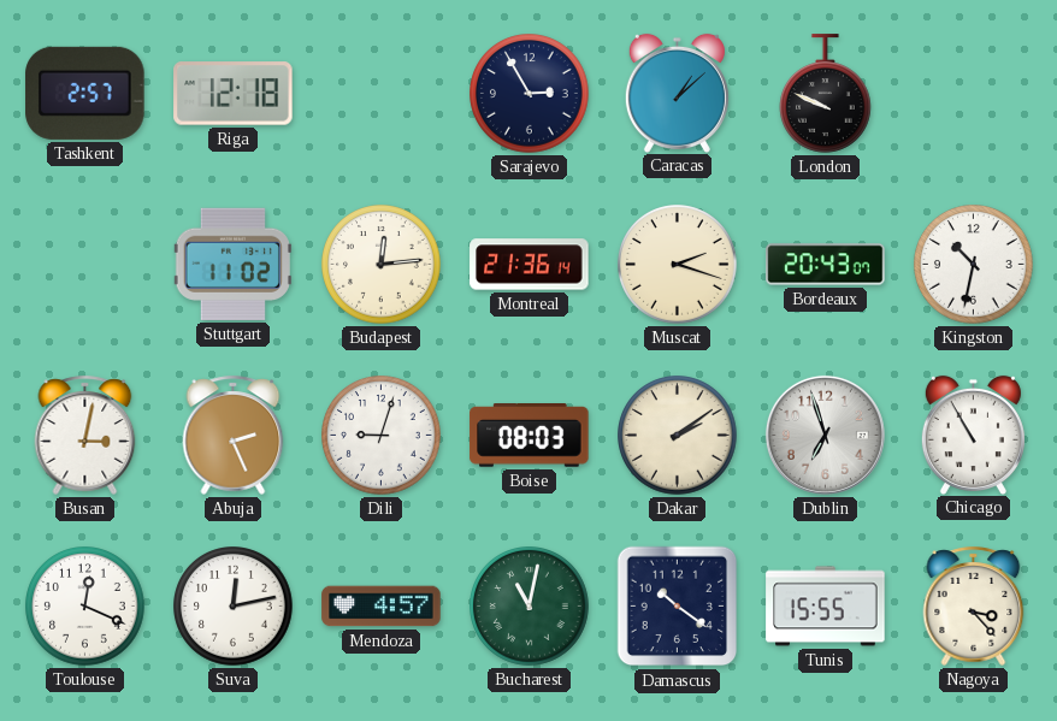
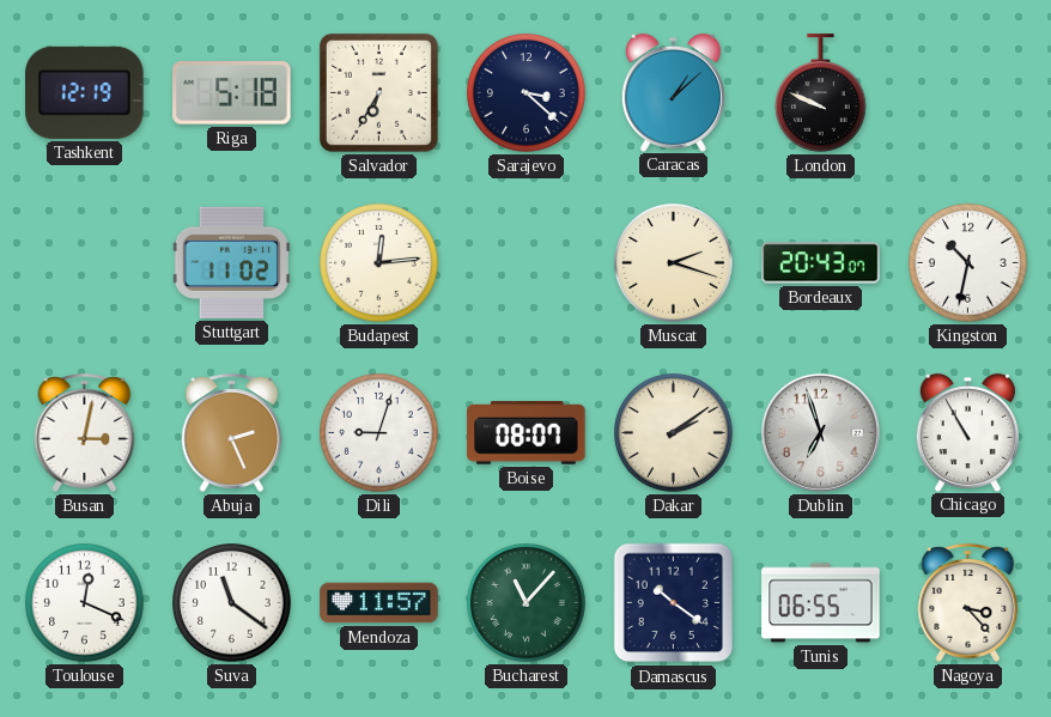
Tashkent: 2:57 -> 12:19
Riga: 12:18 -> 5:18
Salvador: none -> 6:35
Sarajevo: 2:55 -> 3:22
Montreal: 21:36 -> none
Boise: 08:03 -> 08:07
Suva: 12:13 -> 11:21
Mendoza: 4:57 -> 11:57
Bucharest: 11:02 -> 11:07
Tunis: 15:55 -> 06:55
